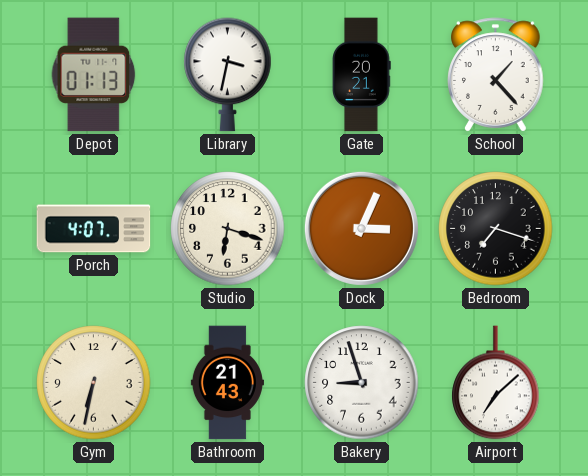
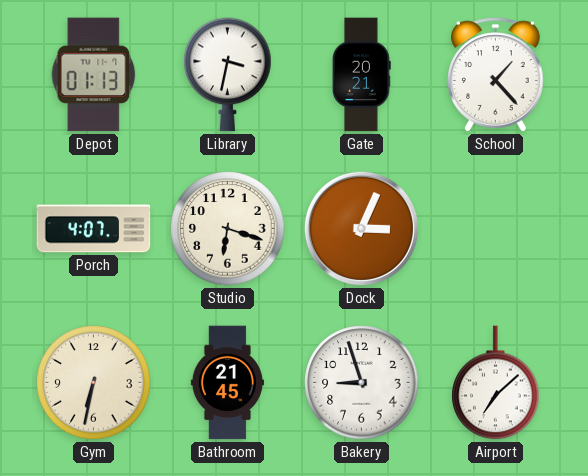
Bedroom: 7:18 -> none
Bathroom: 21:43 -> 21:45
